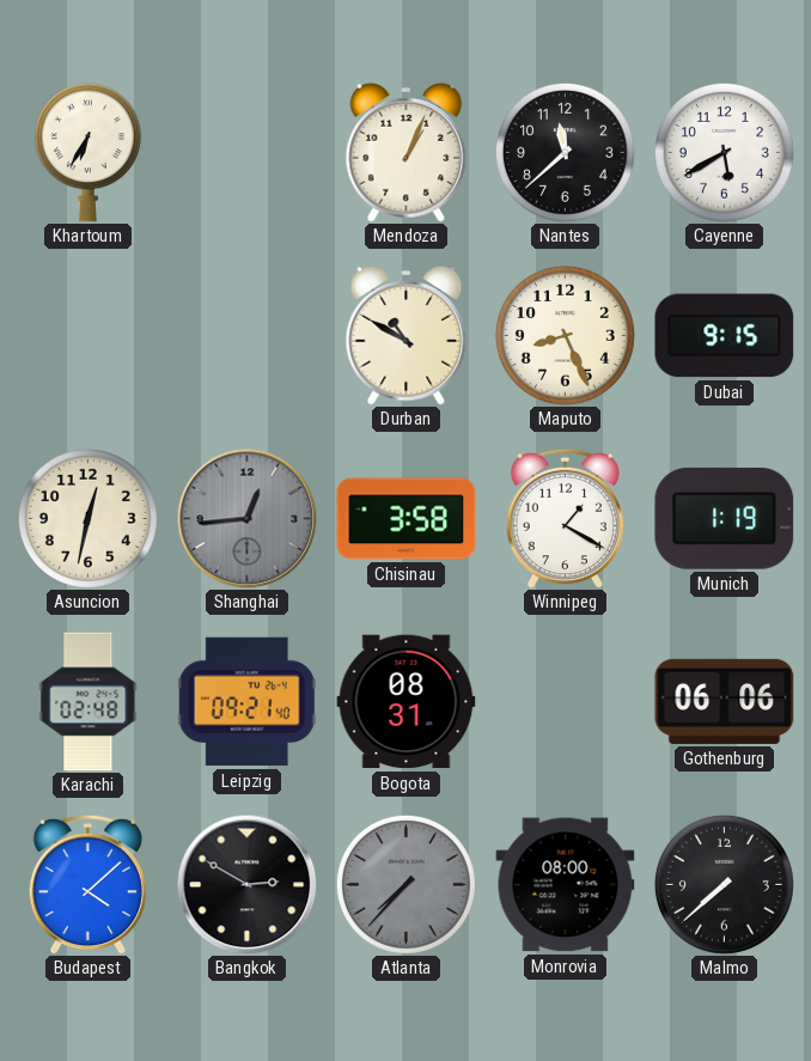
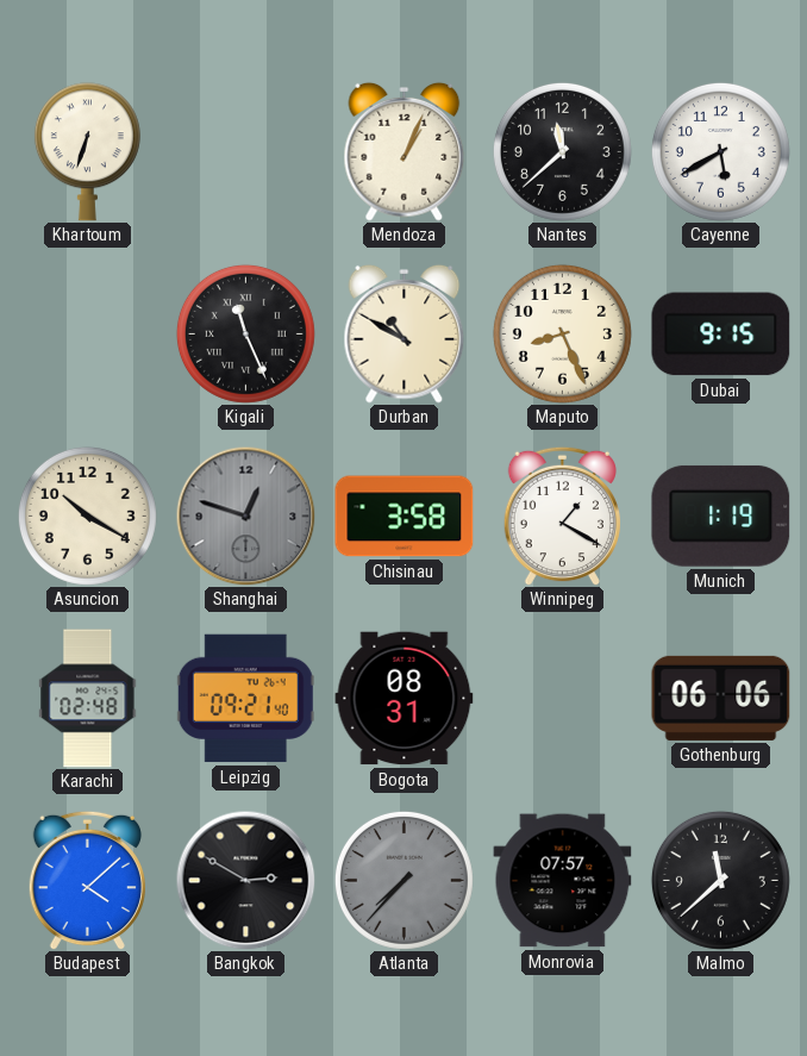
Khartoum: 6:35 -> 6:33
Kigali: none -> 11:26
Asuncion: 12:32 -> 10:20
Shanghai: 12:44 -> 12:48
Monrovia: 08:00 -> 07:57
Malmo: 7:38 -> 11:38
